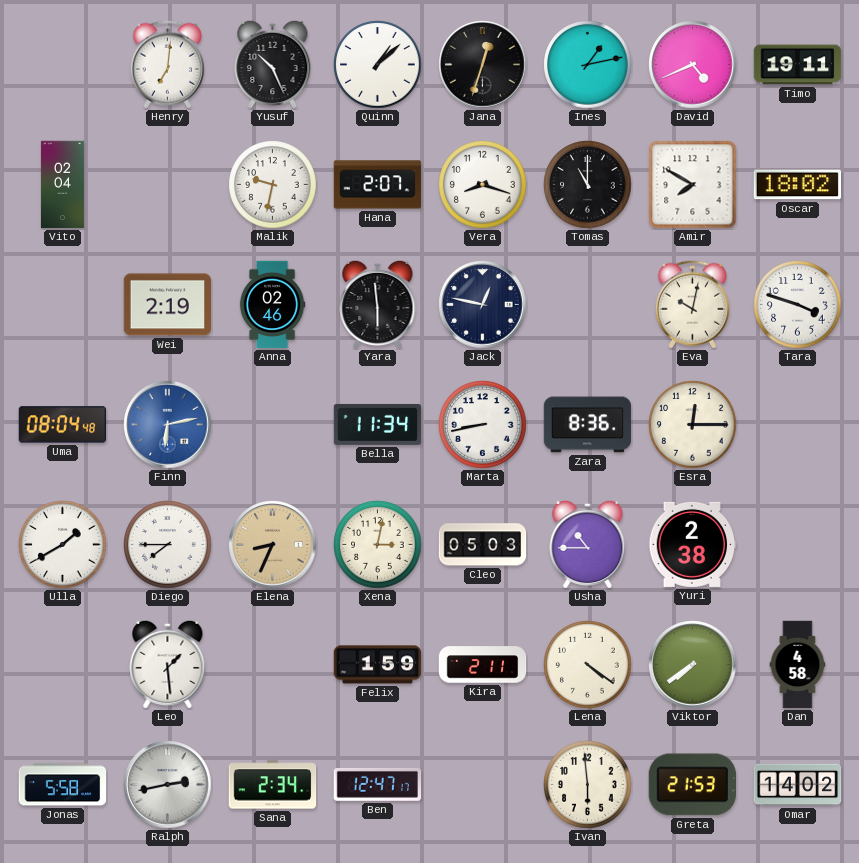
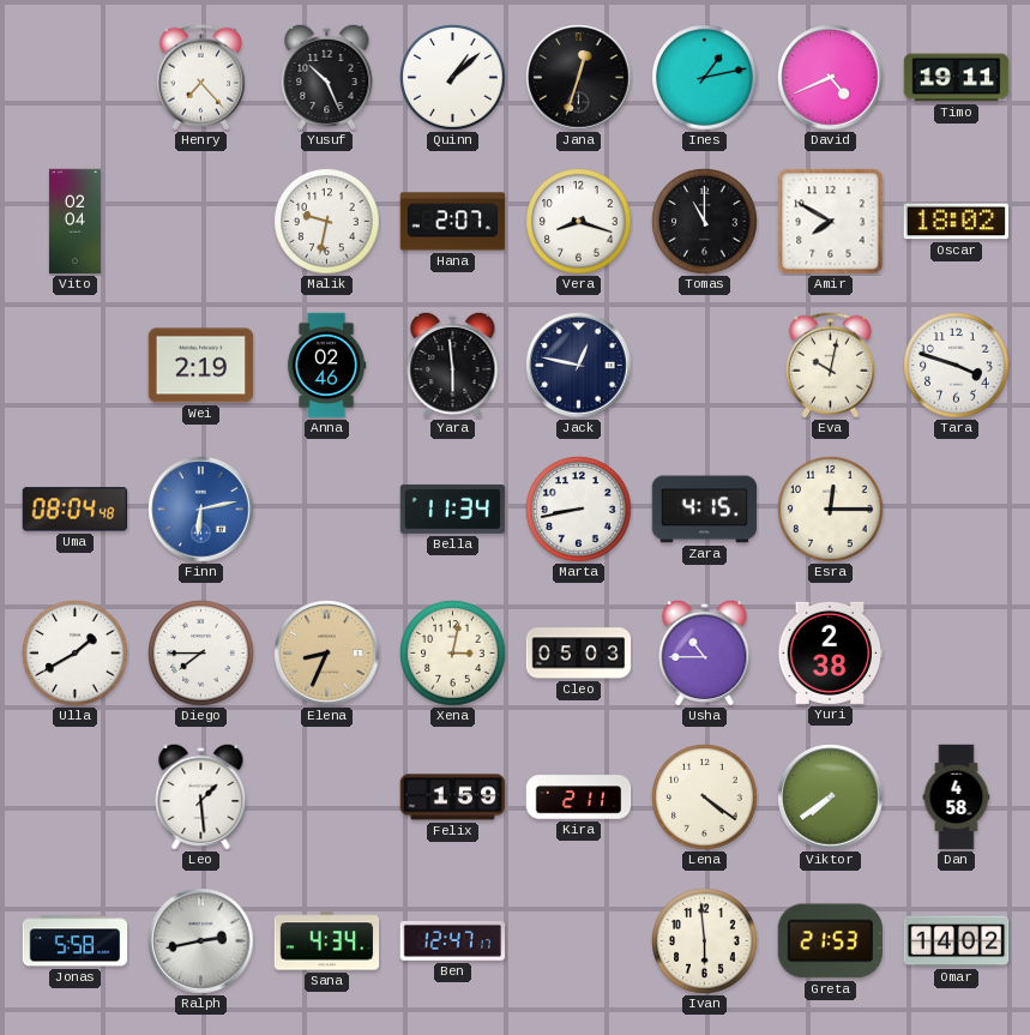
Henry: 7:01 -> 7:23
Zara: 8:36 -> 4:15
Sana: 2:34 -> 4:34
